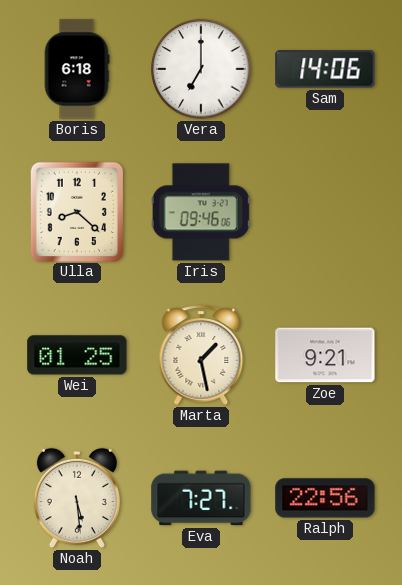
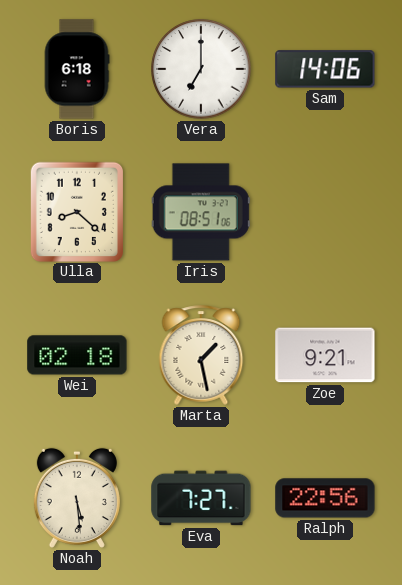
Iris: 09:46 -> 08:51
Wei: 01:25 -> 02:18
